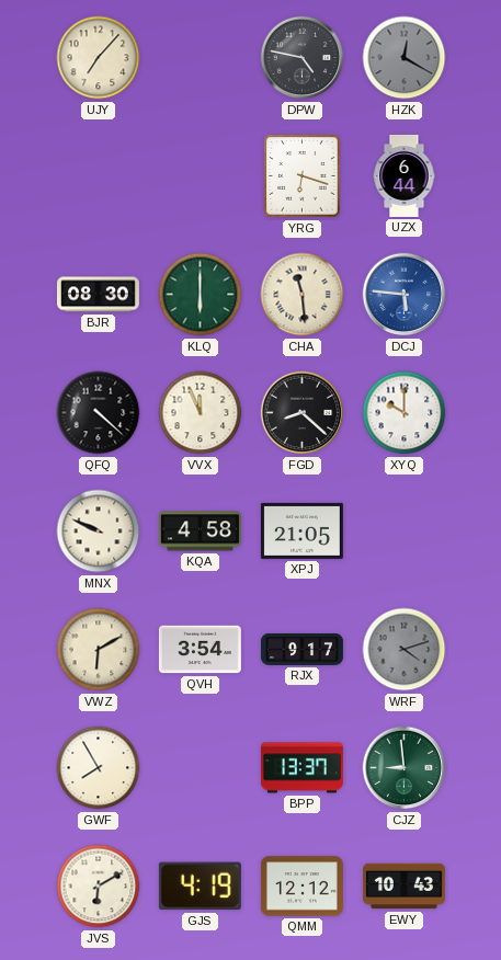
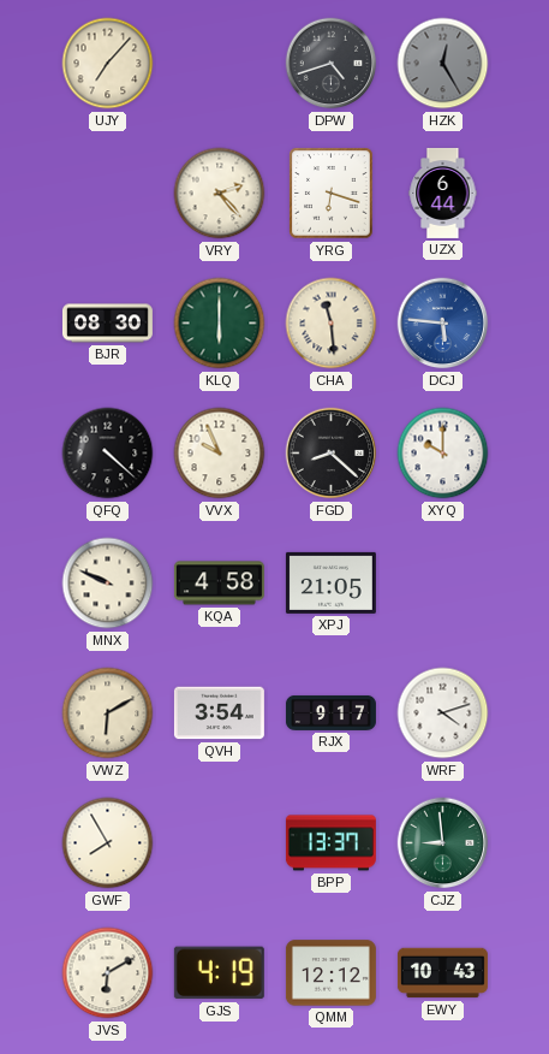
DPW: 4:47 -> 4:42
HZK: 12:20 -> 12:25
VRY: none -> 2:23
VVX: 11:56 -> 9:56
WRF dial: grey -> white
